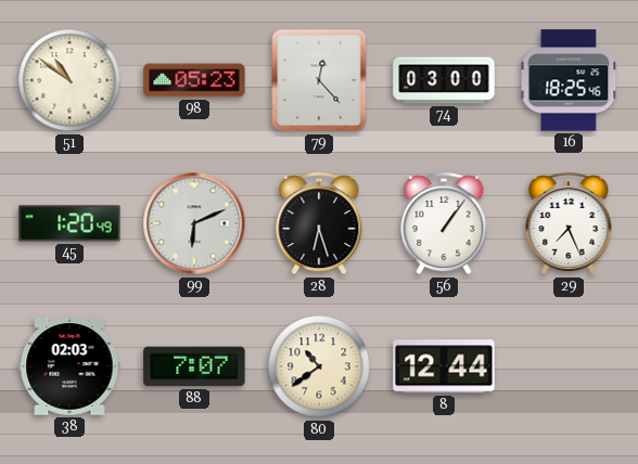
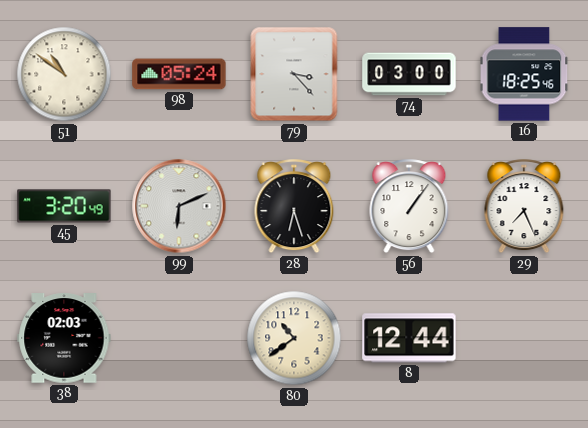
98: 05:23 -> 05:24
79: 12:23 -> 3:23
45: 1:20 -> 3:20
88: 7:07 -> none
